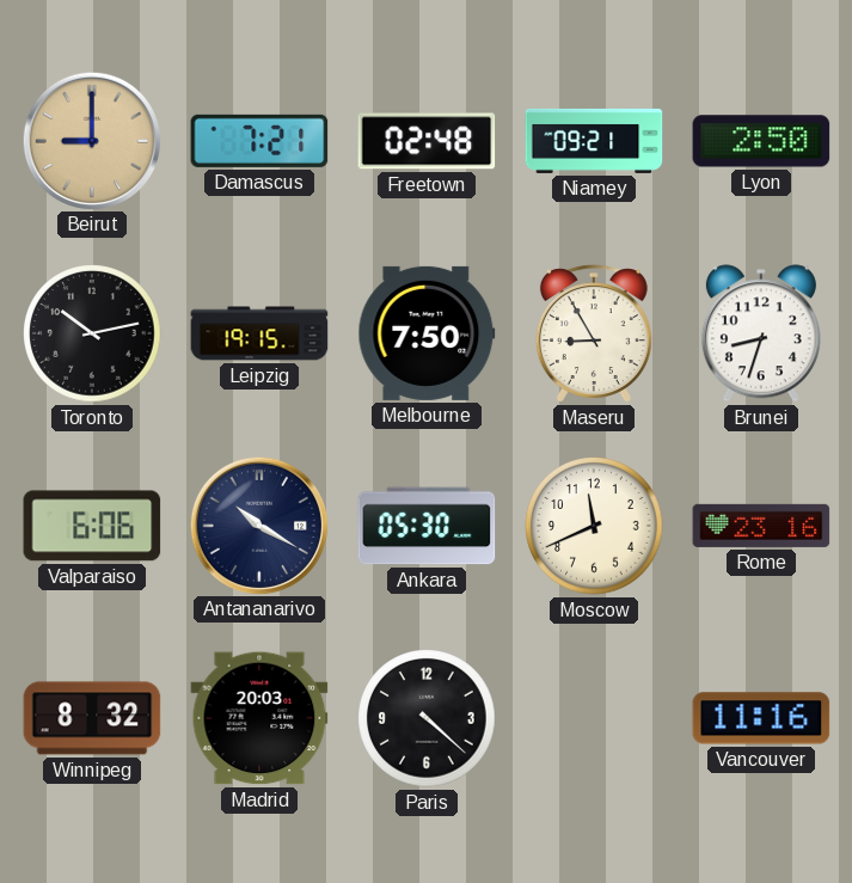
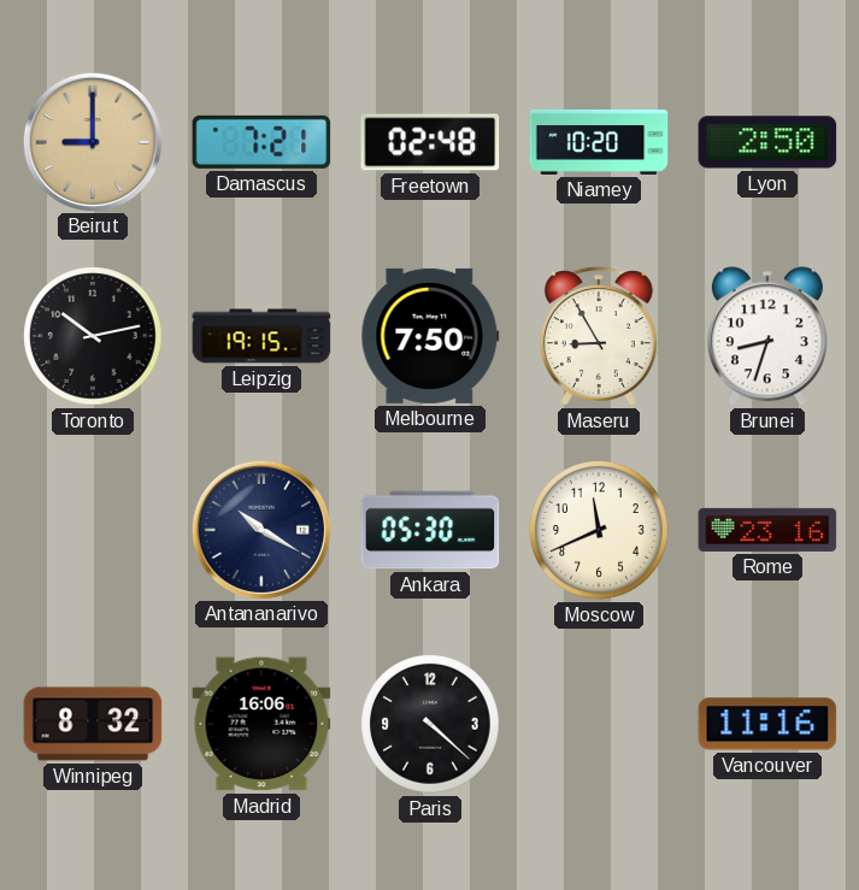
Niamey: 09:21 -> 10:20
Valparaiso: 6:06 -> none
Madrid: 20:03 -> 16:06
